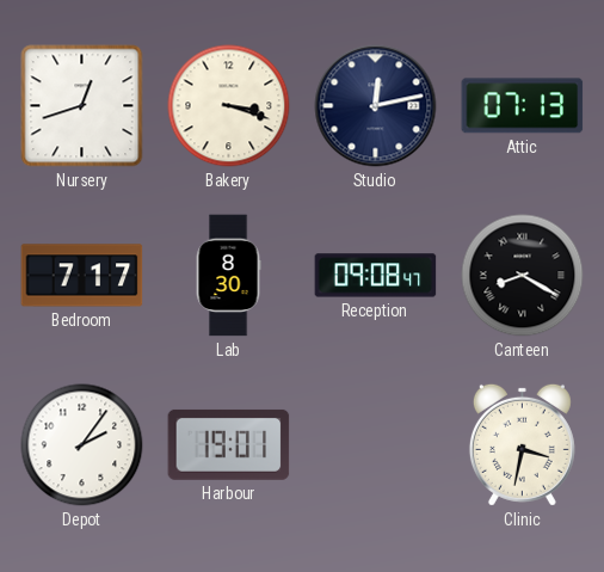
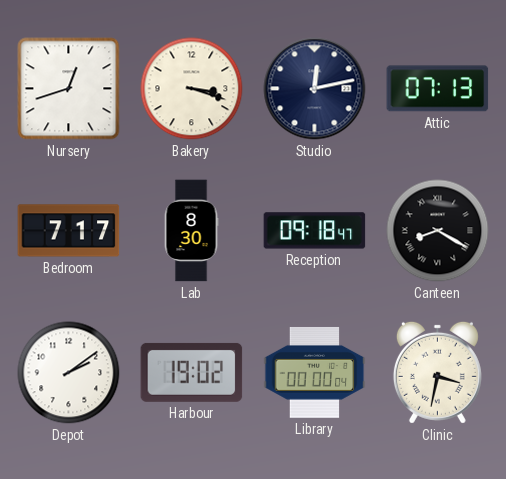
Reception: 09:08 -> 09:18
Depot: 2:06 -> 2:09
Harbour: 19:01 -> 19:02
Library: none -> 00:00
